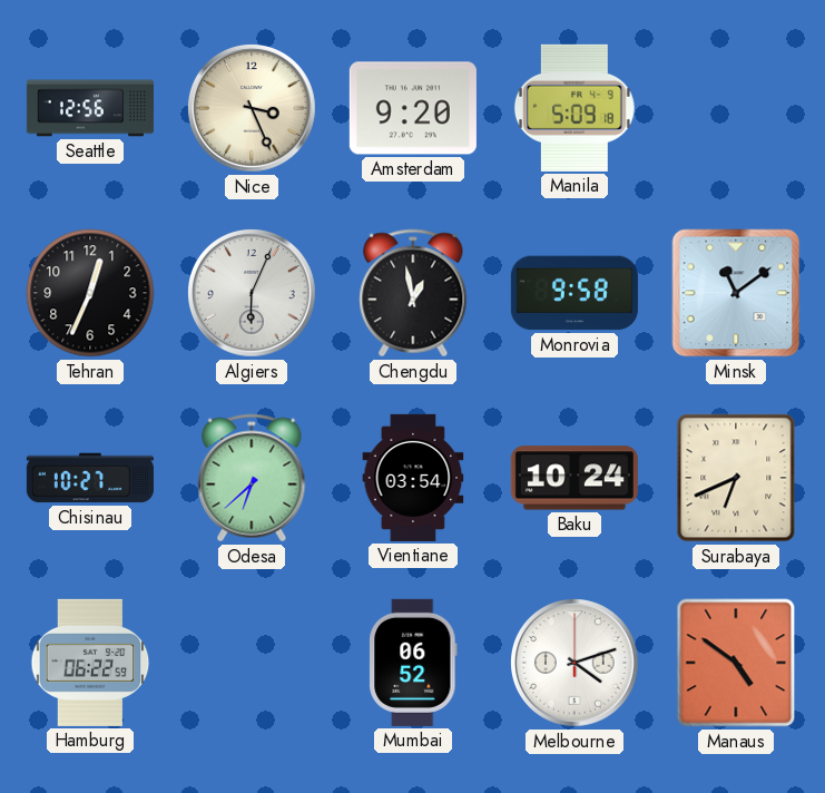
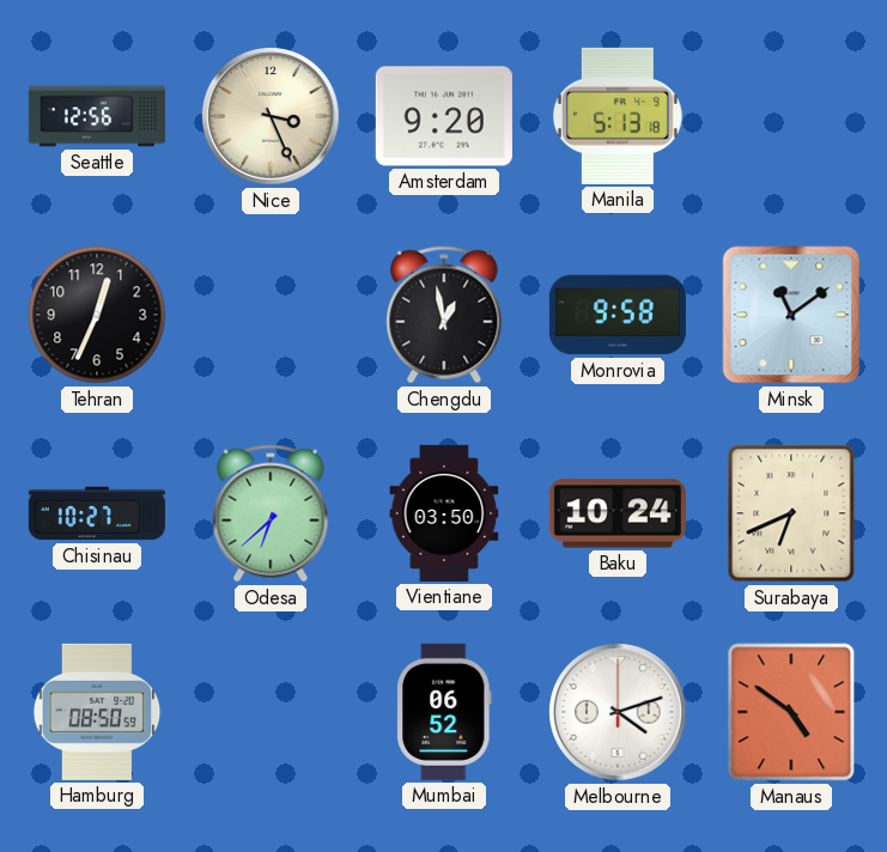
Manila: 5:09 -> 5:13
Algiers: 6:04 -> none
Vientiane: 03:54 -> 03:50
Hamburg: 06:22 -> 08:50
